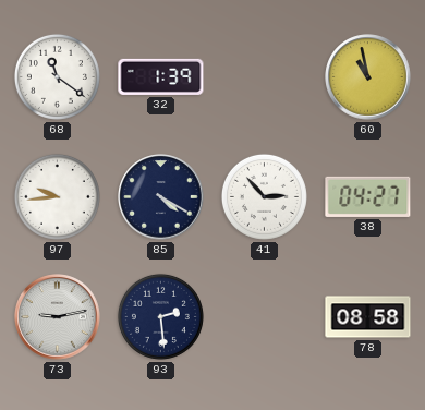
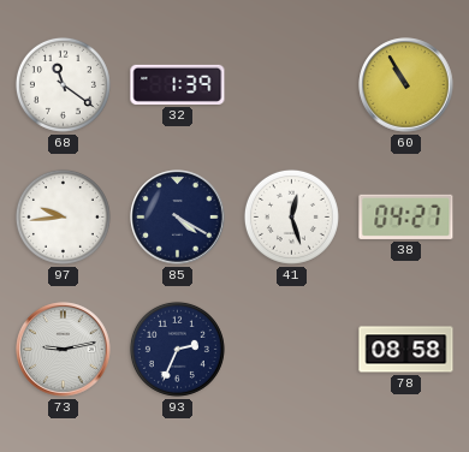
60: 10:58 -> 10:55
41: 2:53 -> 12:27
93: 2:29 -> 2:34
